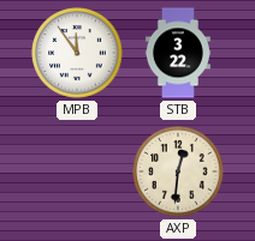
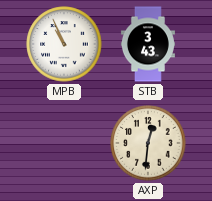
MPB: 11:54 -> 10:56
STB: 3:22 -> 3:43
